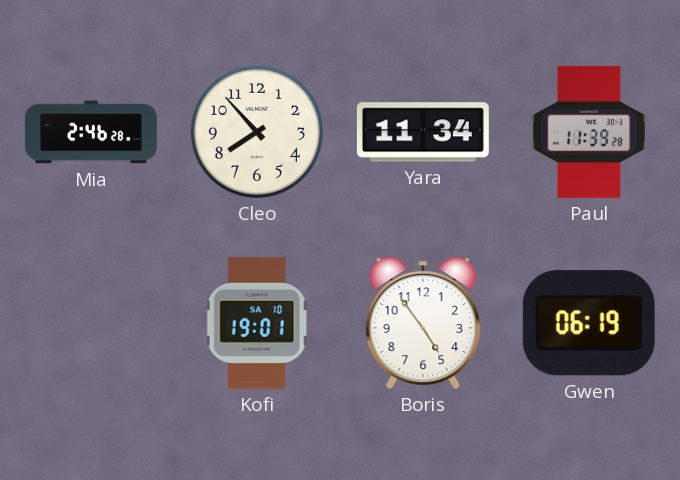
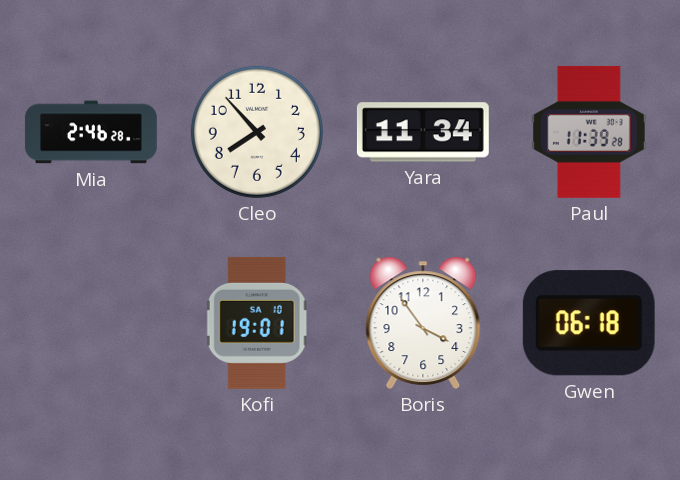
Boris: 4:54 -> 3:54
Gwen: 06:19 -> 06:18
